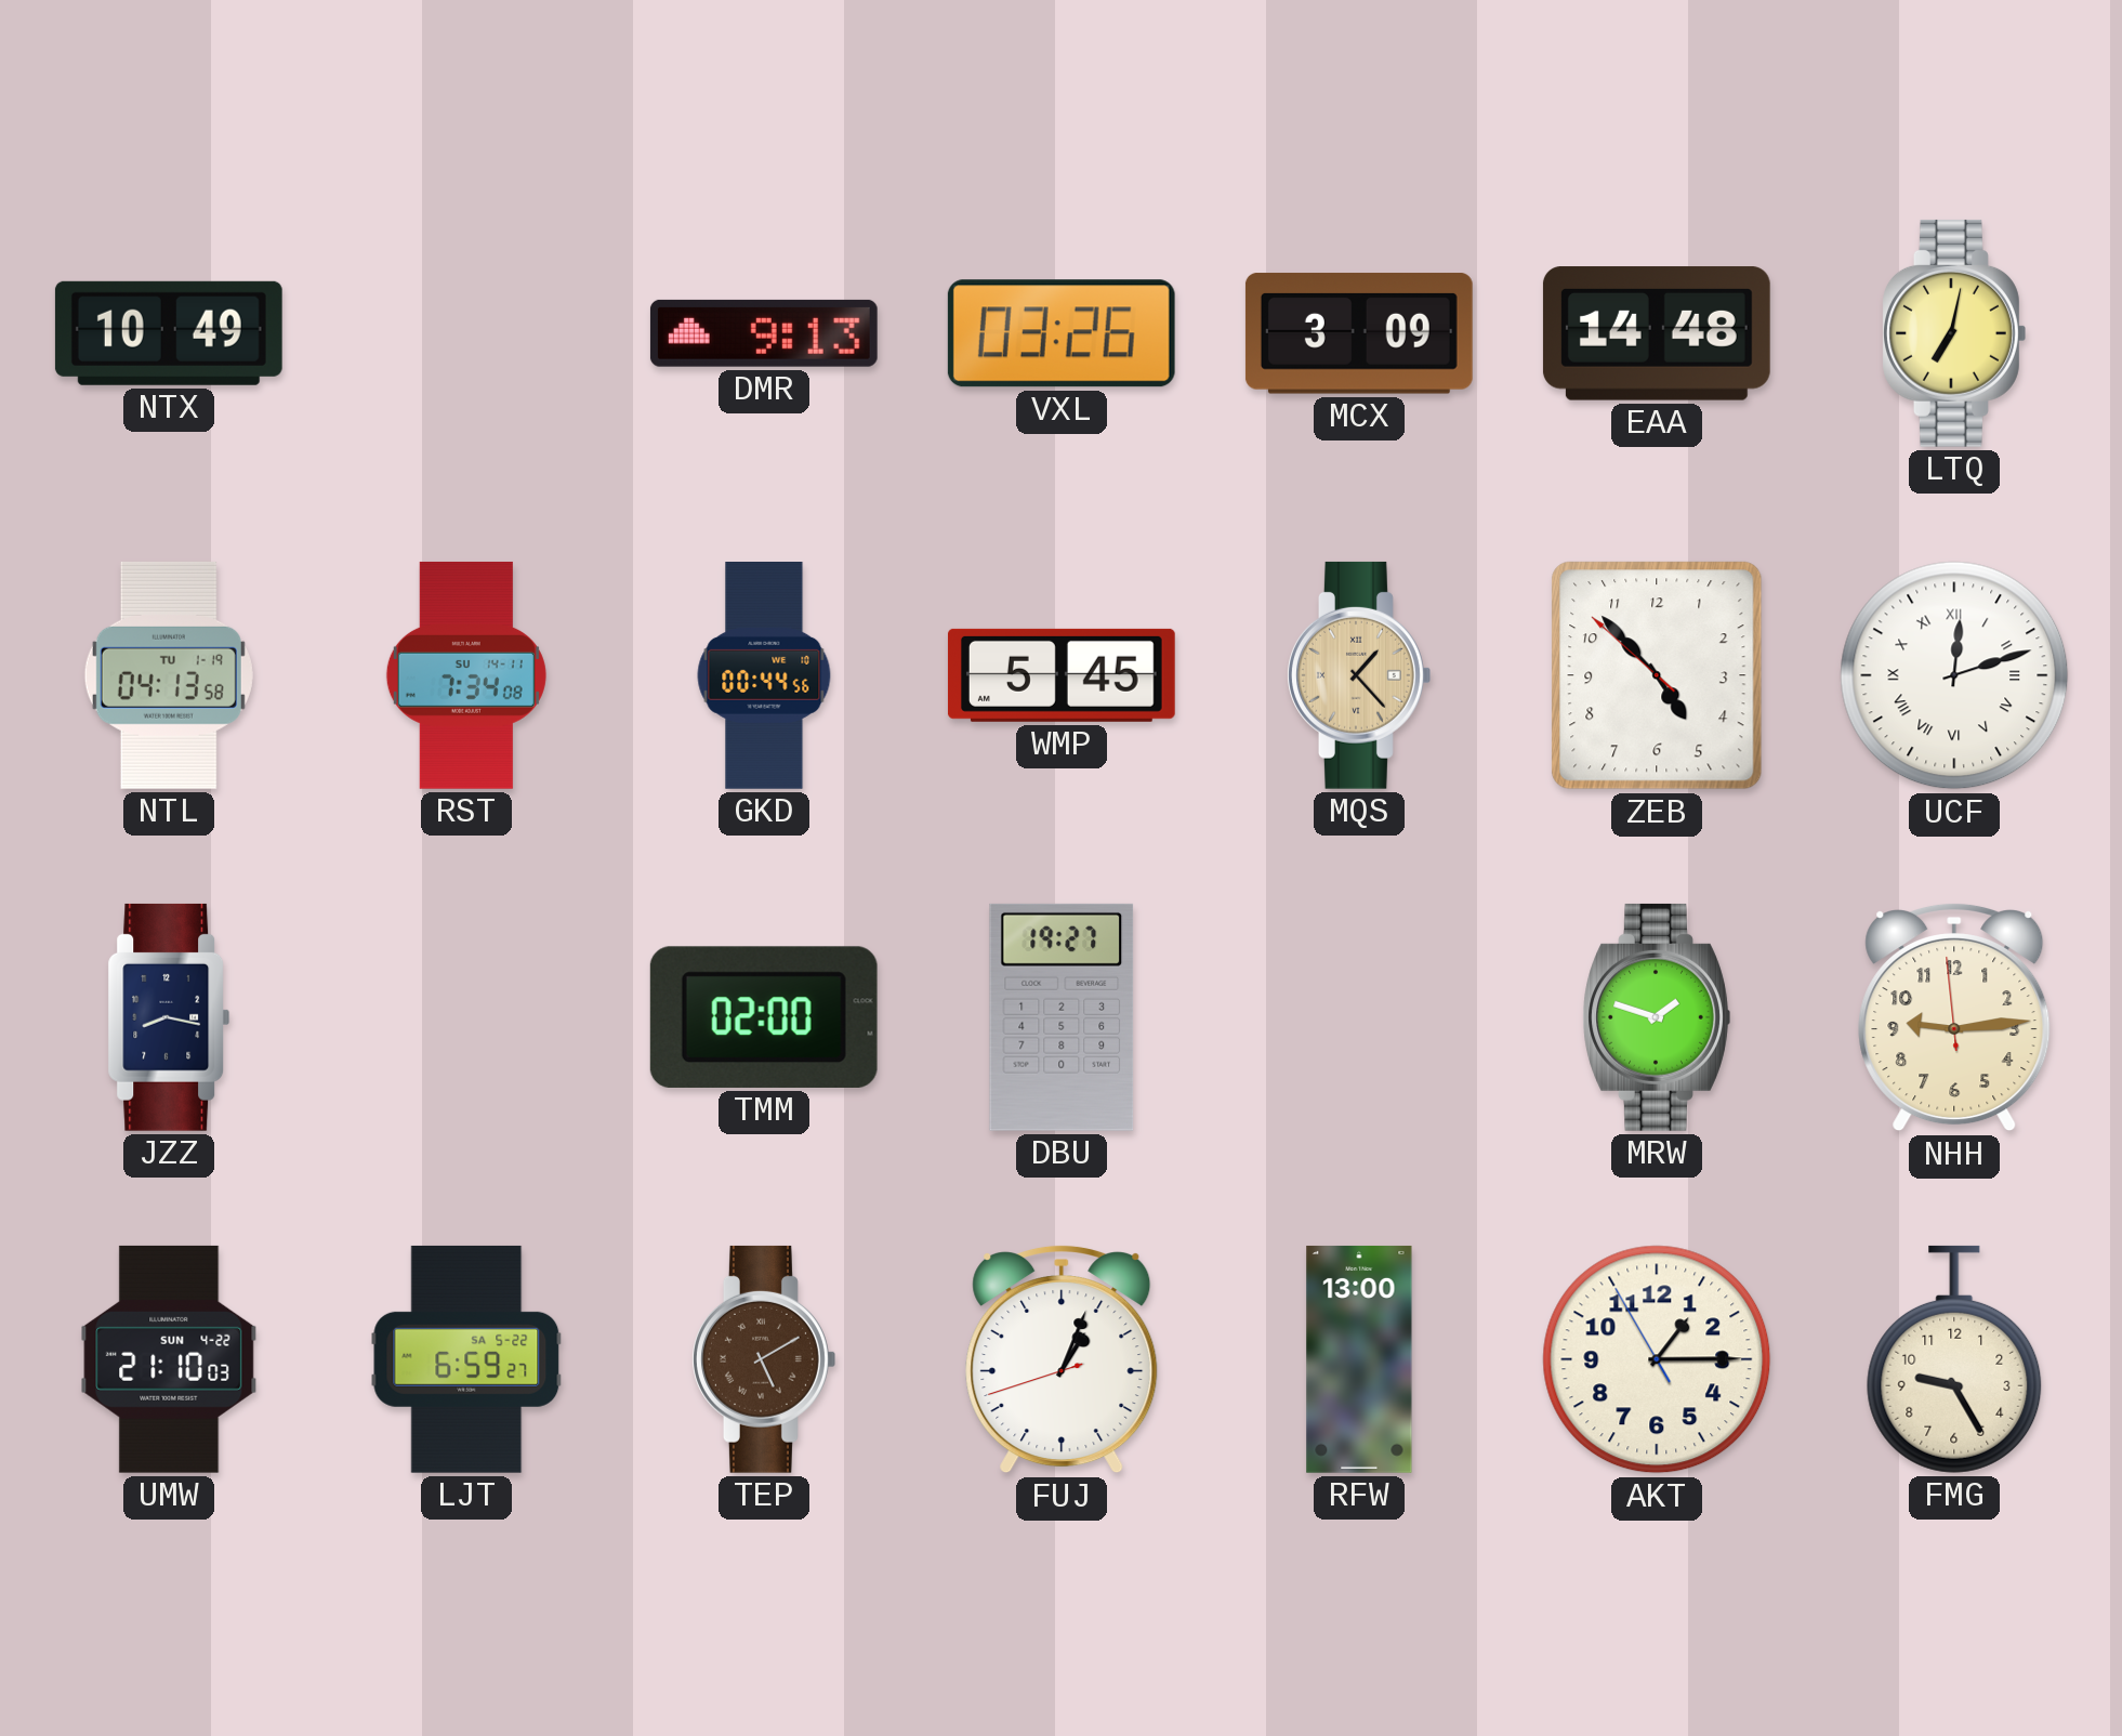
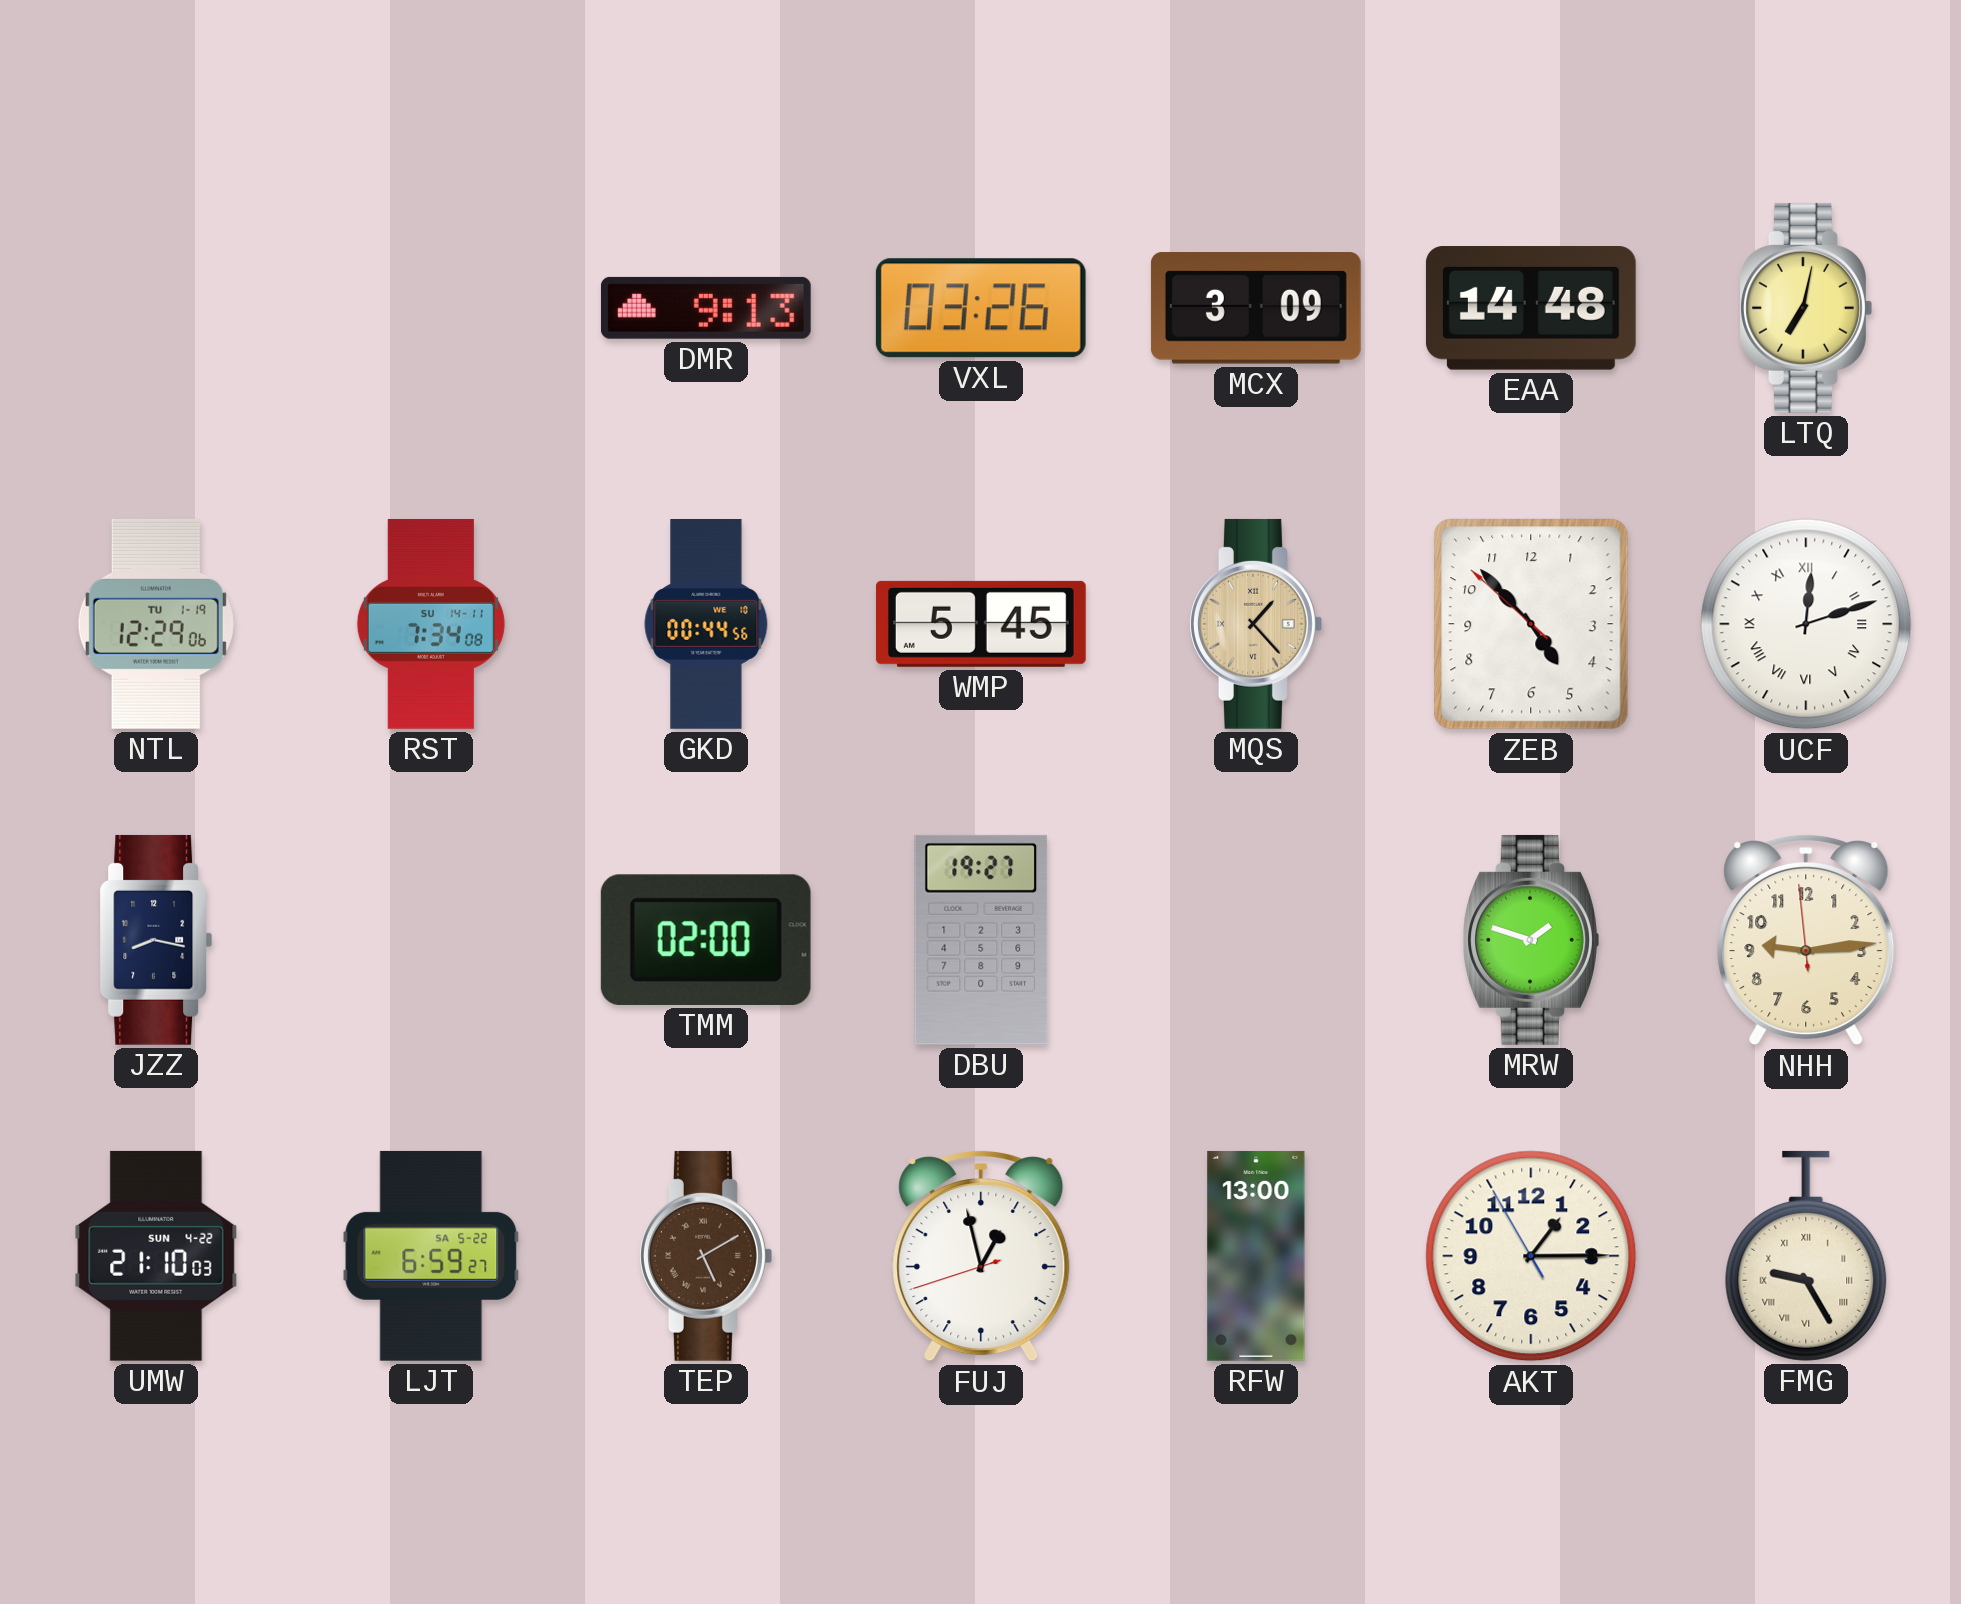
NTX: 10:49 -> none
NTL: 04:13 -> 12:29
FUJ: 1:03 -> 12:57
FMG numerals: Arabic -> Roman
